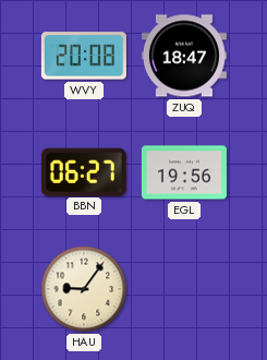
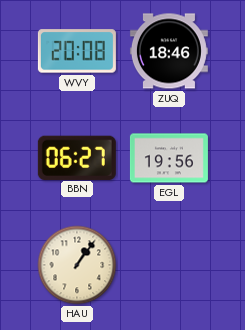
ZUQ: 18:47 -> 18:46
HAU: 9:06 -> 1:06
